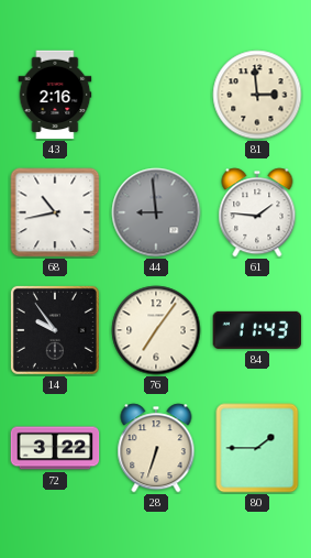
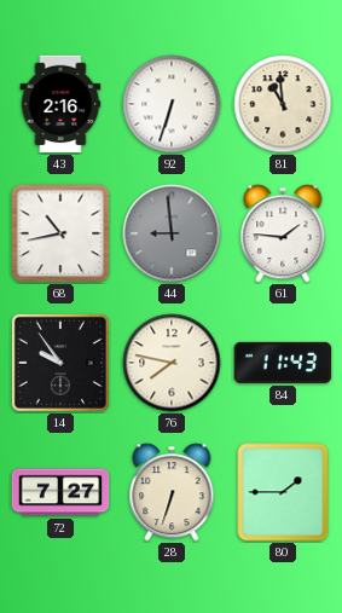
92: none -> 6:33
81: 2:59 -> 10:59
76: 7:06 -> 7:47
72: 3:22 -> 7:27
